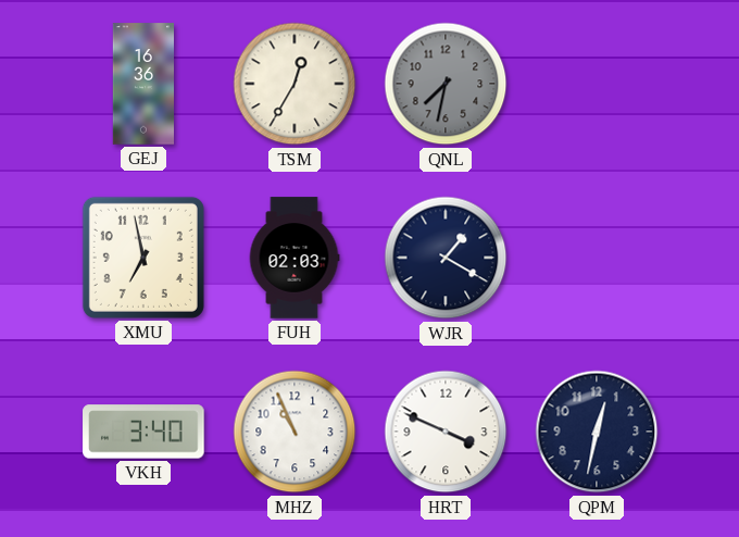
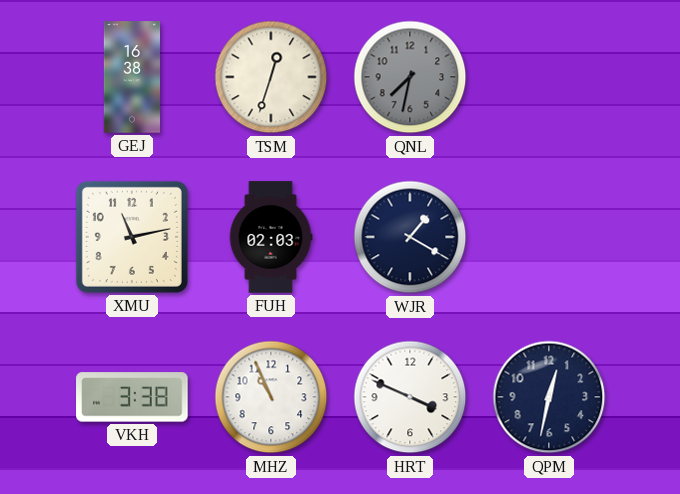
GEJ: 16:36 -> 16:38
TSM: 12:35 -> 12:33
XMU: 6:58 -> 11:13
VKH: 3:40 -> 3:38
